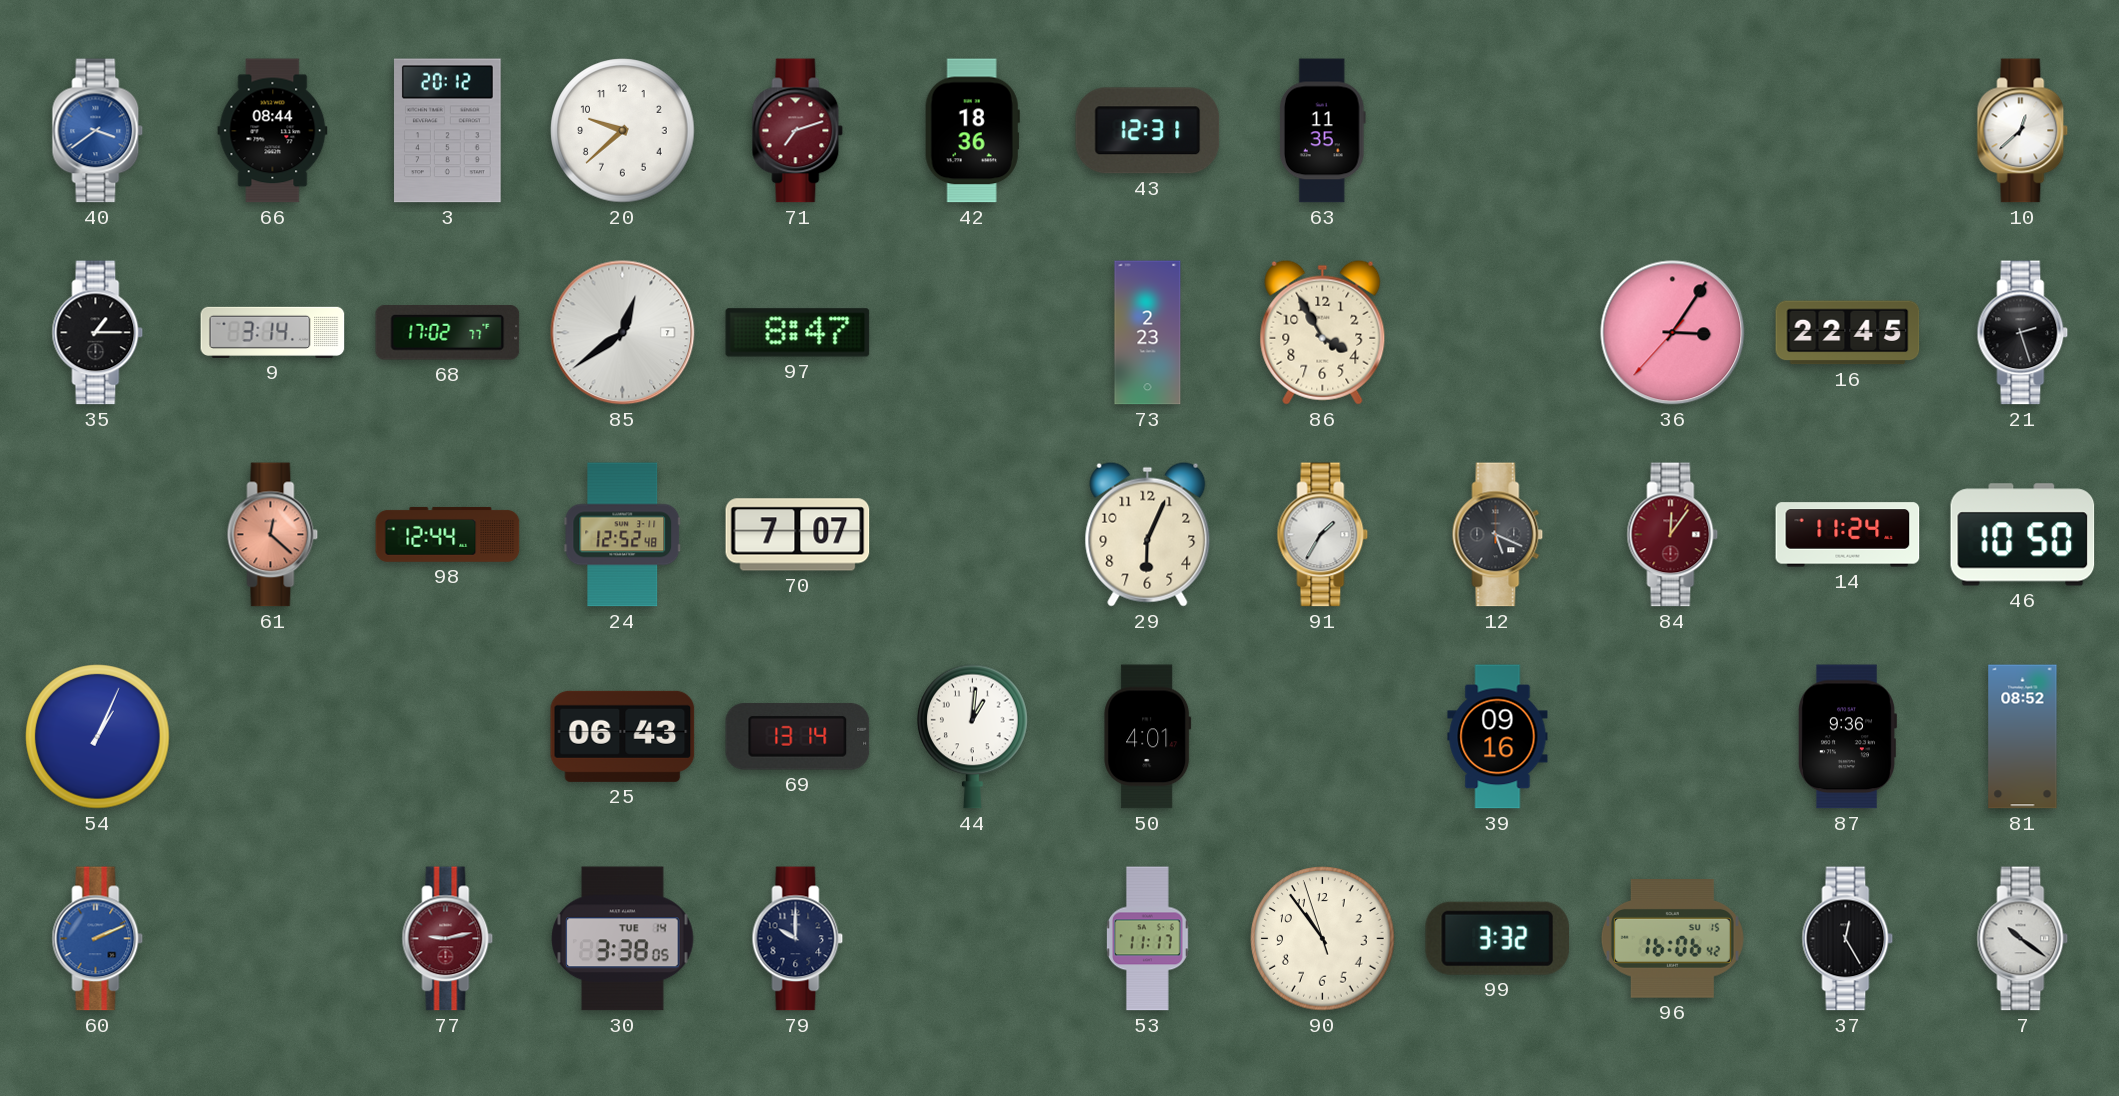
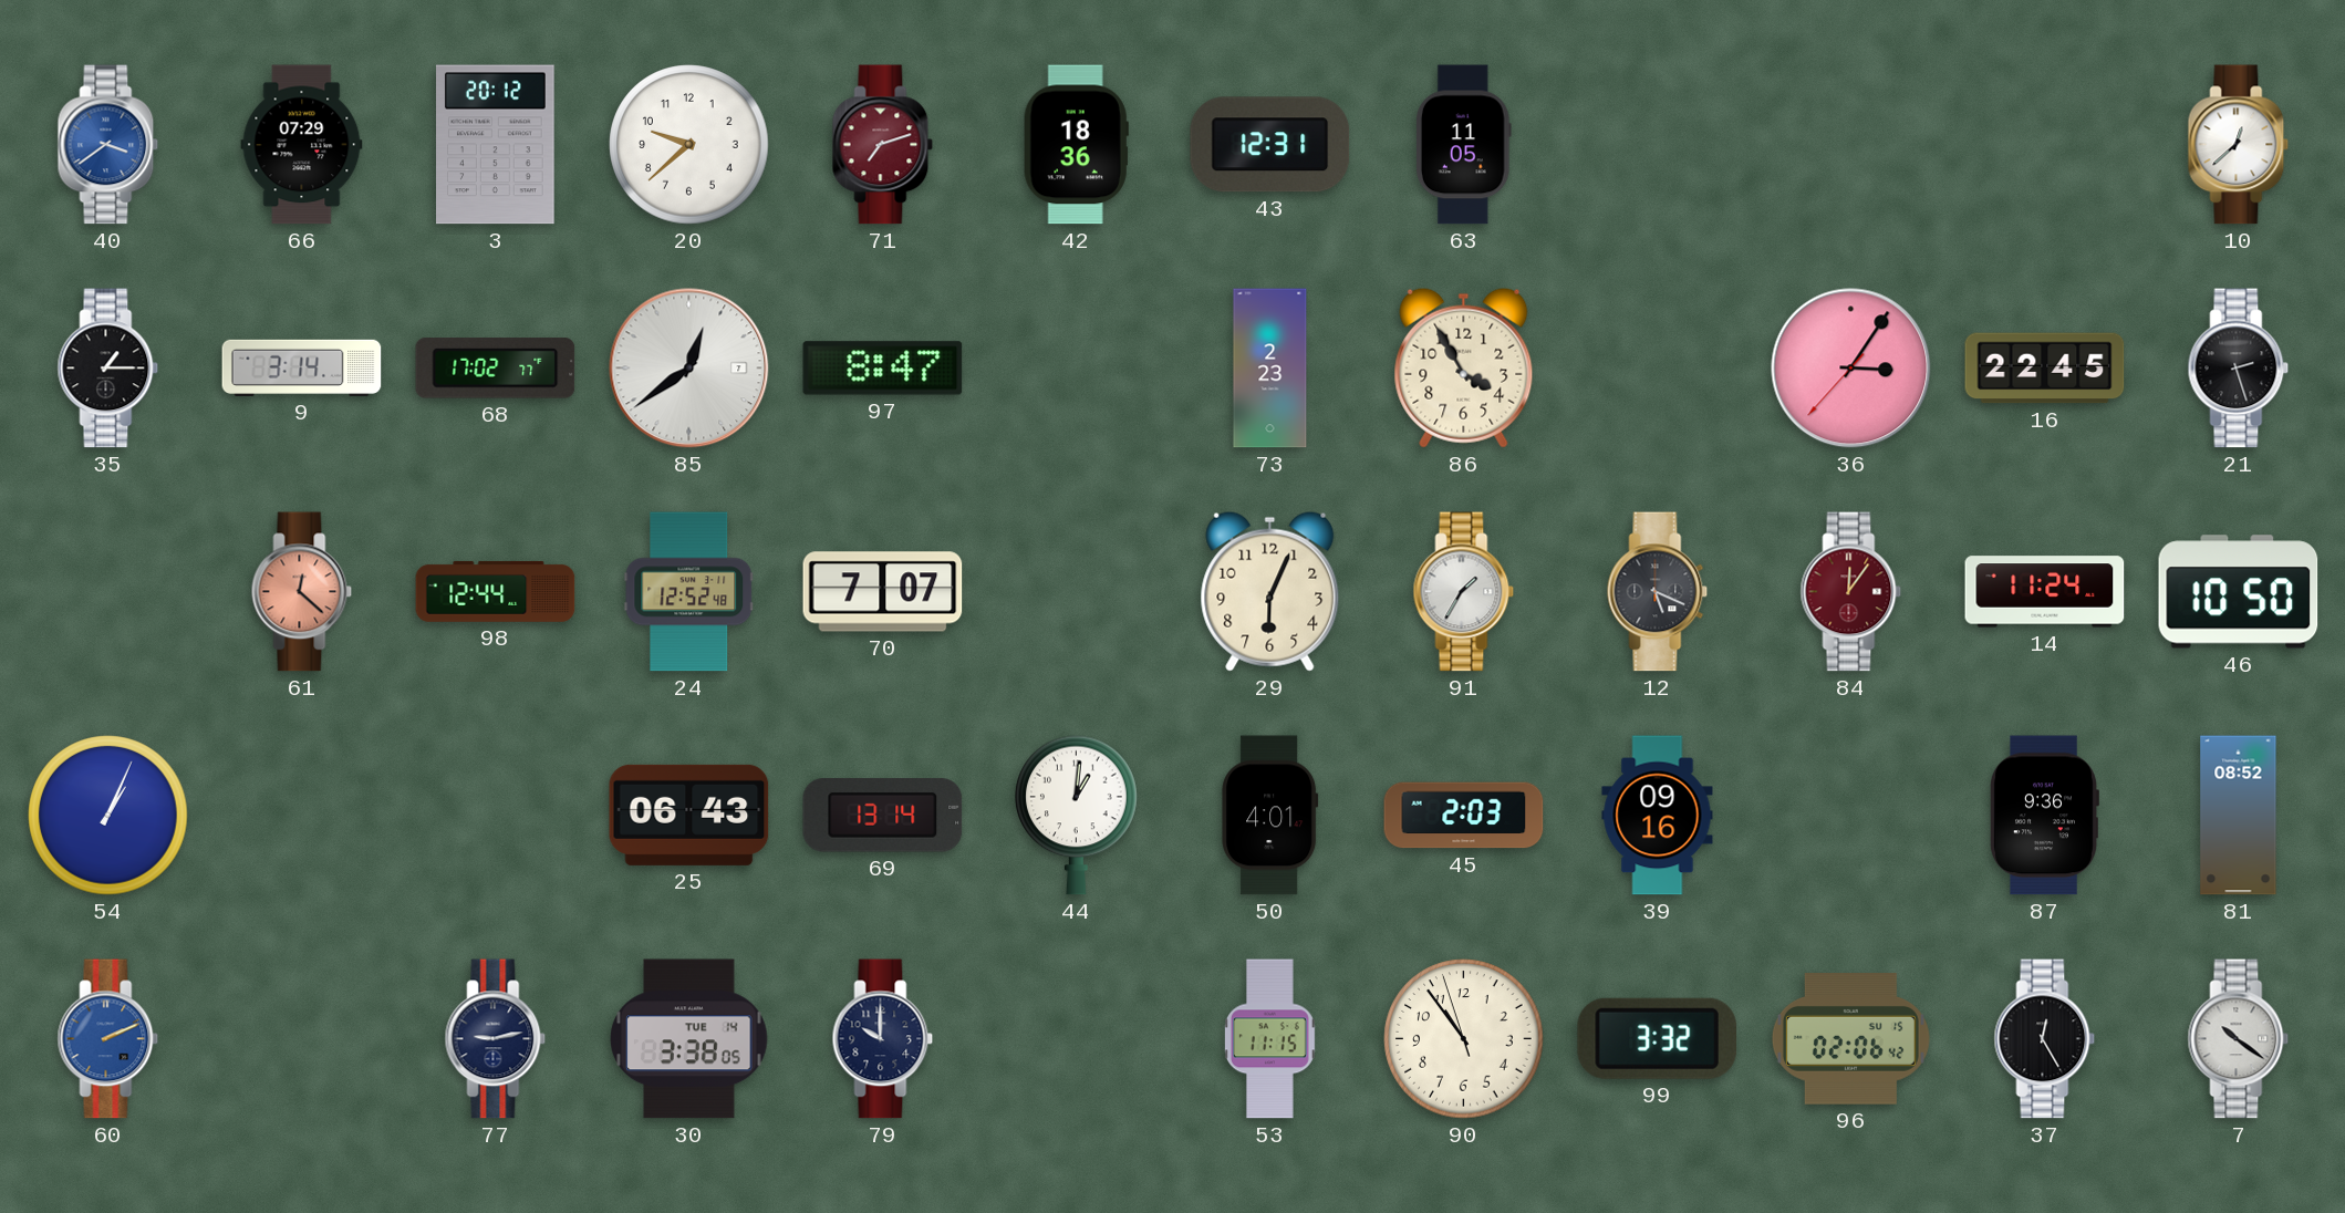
66: 08:44 -> 07:29
63: 11:35 -> 11:05
45: none -> 2:03
77 dial: burgundy -> navy
53: 11:17 -> 11:15
96: 16:06 -> 02:06
